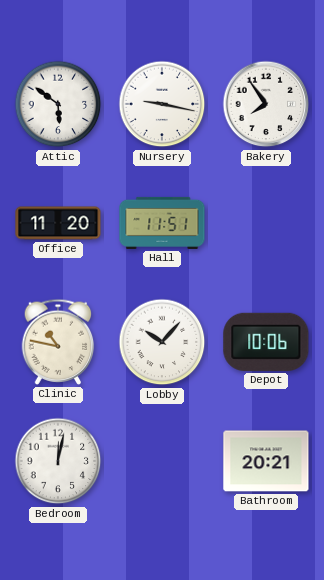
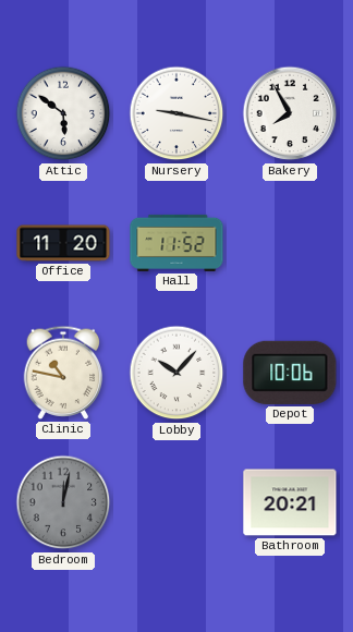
Bakery: 7:54 -> 7:55
Hall: 11:51 -> 11:52
Bedroom dial: white -> grey
